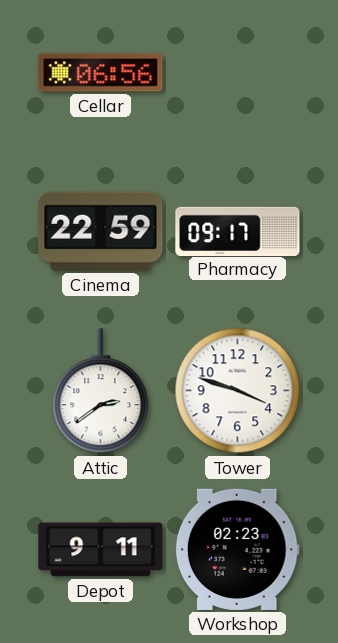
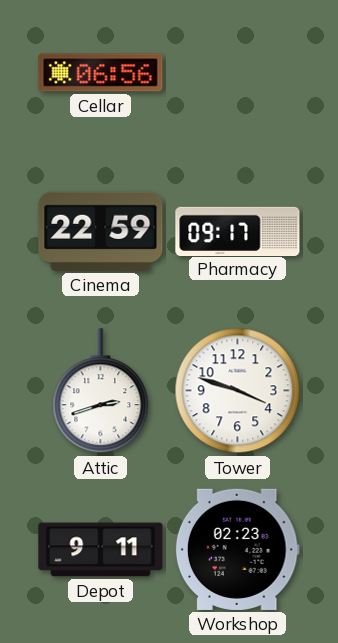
Attic: 2:39 -> 2:42
